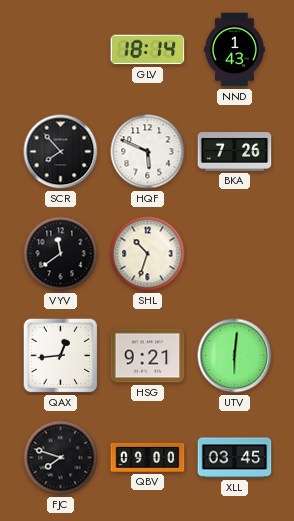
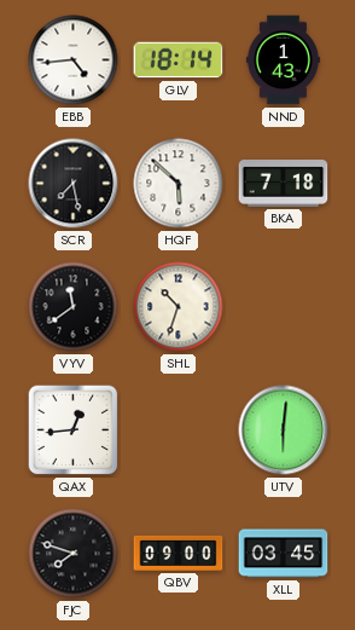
EBB: none -> 4:44
SCR: 7:53 -> 7:28
HQF: 5:49 -> 5:52
BKA: 7:26 -> 7:18
HSG: 9:21 -> none
